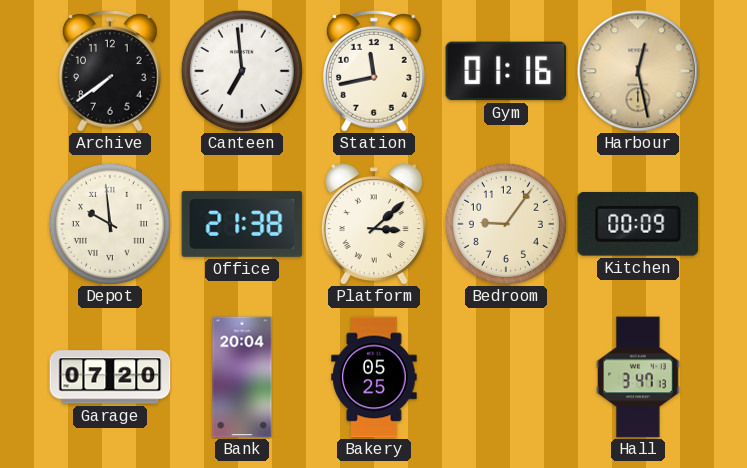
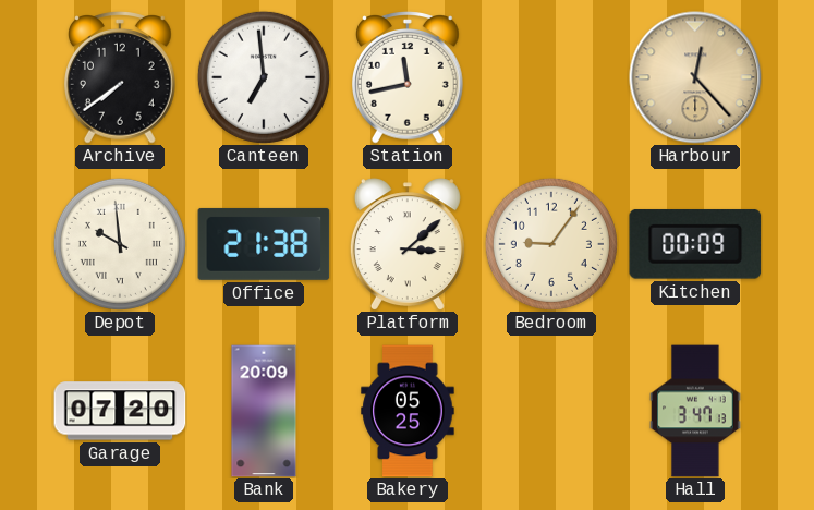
Gym: 01:16 -> none
Harbour: 12:28 -> 12:23
Bank: 20:04 -> 20:09
